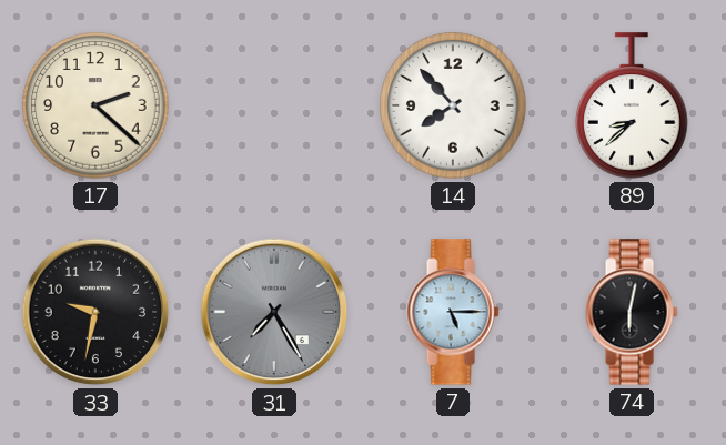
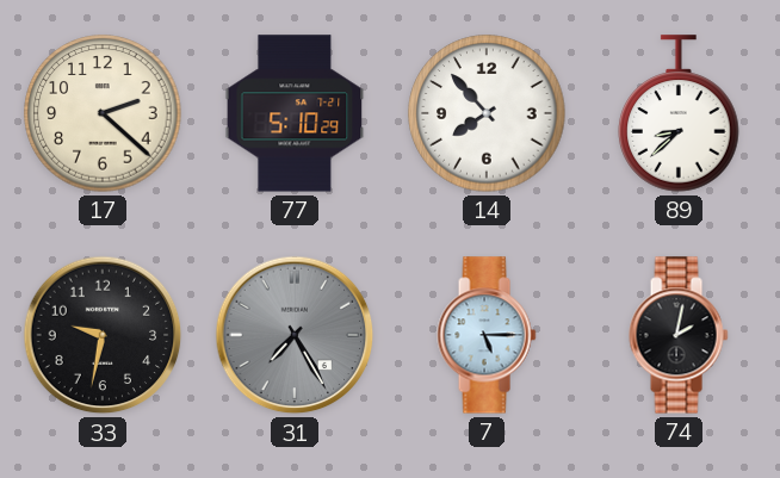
77: none -> 5:10
74: 6:02 -> 2:02
